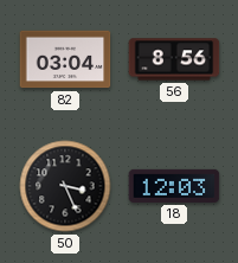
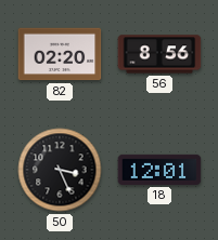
82: 03:04 -> 02:20
18: 12:03 -> 12:01
